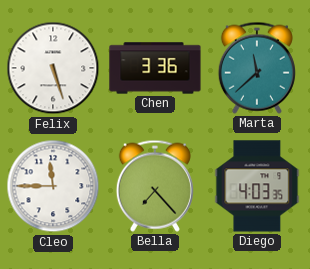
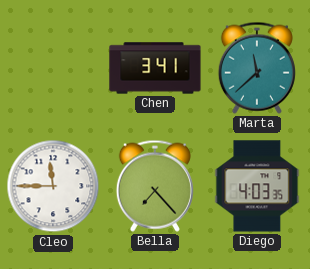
Felix: 5:27 -> none
Chen: 3:36 -> 3:41
